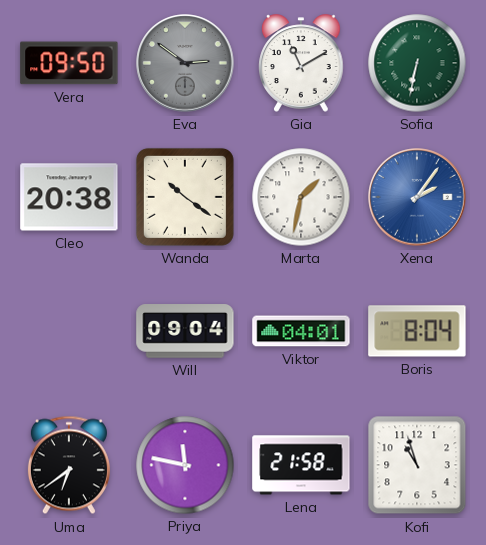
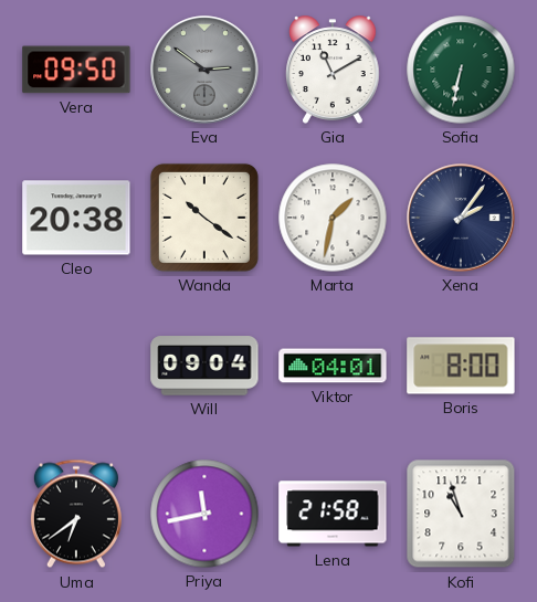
Xena dial: blue -> navy
Boris: 8:04 -> 8:00
Priya: 11:47 -> 11:43
